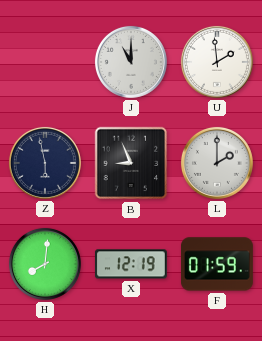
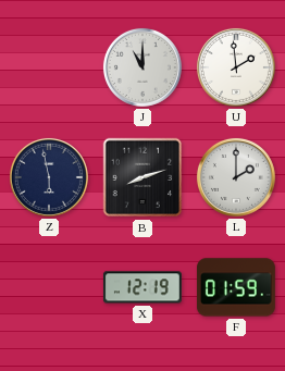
B: 8:56 -> 8:12
H: 8:01 -> none
